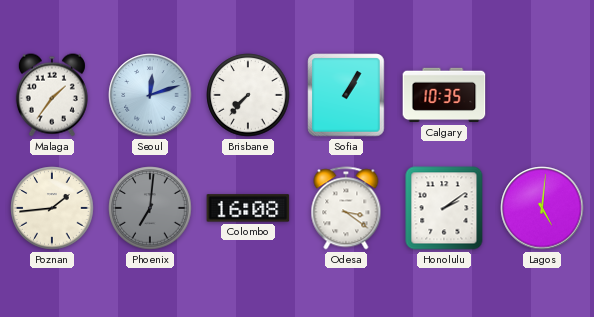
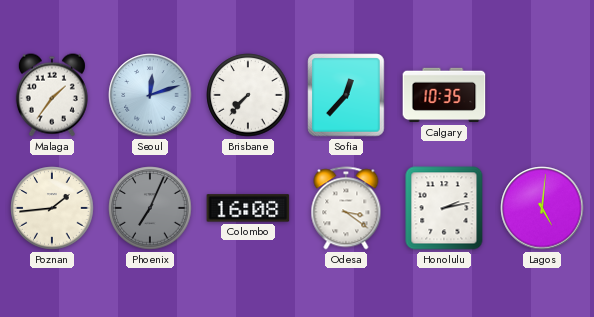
Sofia: 1:05 -> 12:37
Phoenix: 7:01 -> 7:04
Honolulu: 2:09 -> 2:13
